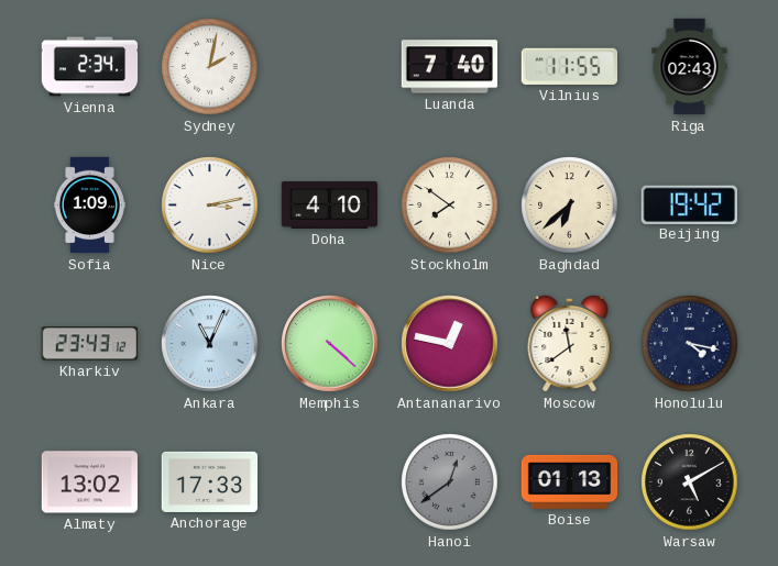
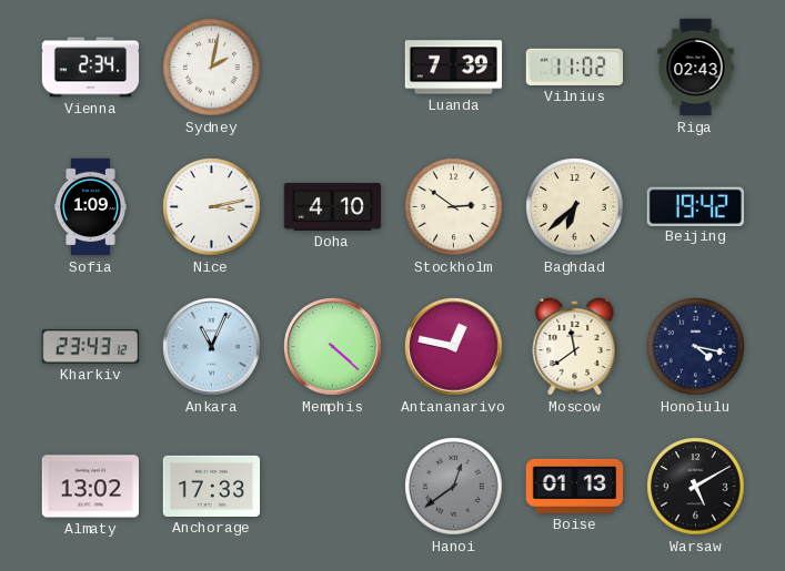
Luanda: 7:40 -> 7:39
Vilnius: 11:55 -> 11:02
Stockholm: 7:51 -> 2:51
